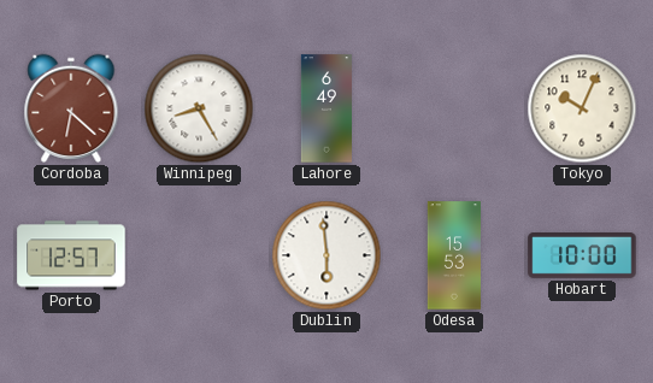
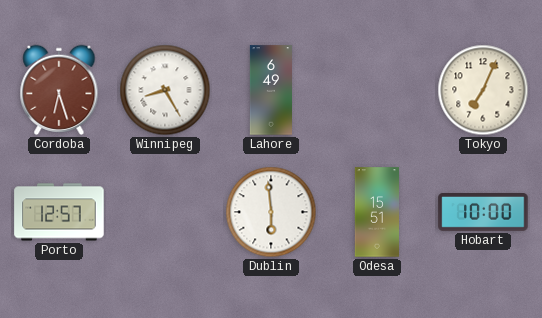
Cordoba: 6:22 -> 6:27
Tokyo: 10:04 -> 7:04
Odesa: 15:53 -> 15:51
